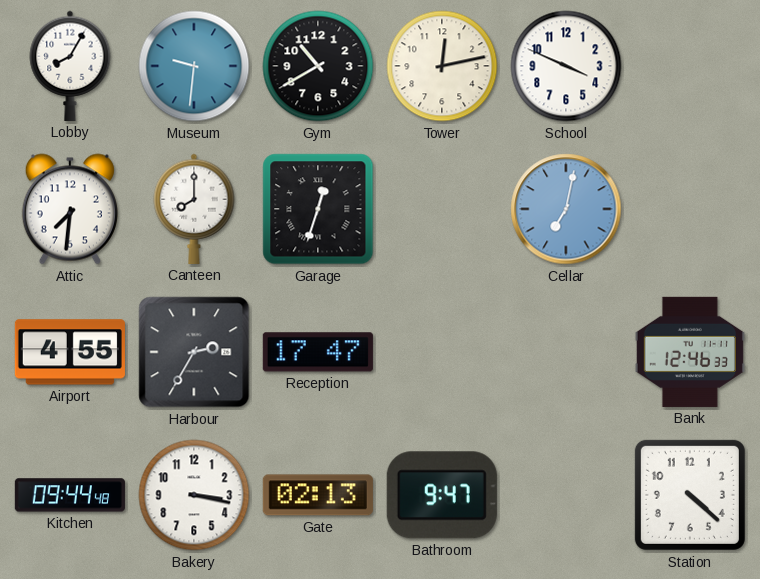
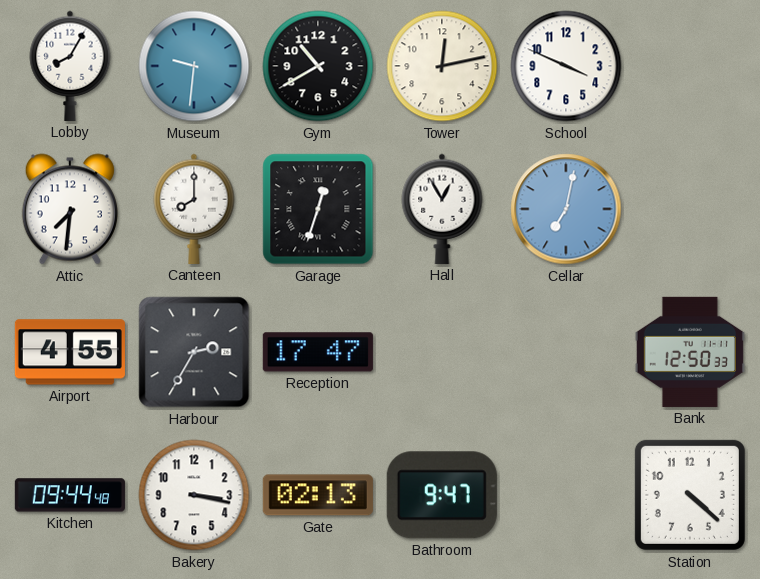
Hall: none -> 12:55
Bank: 12:46 -> 12:50
